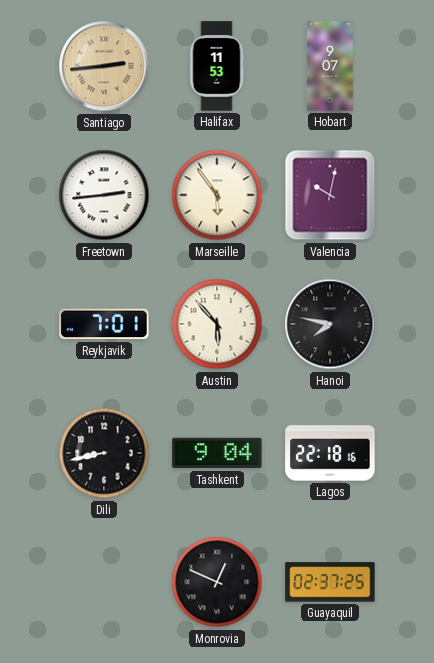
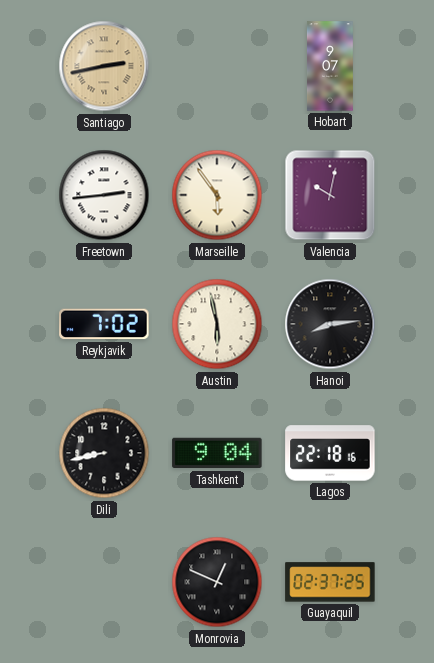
Santiago: 2:44 -> 2:43
Halifax: 11:53 -> none
Reykjavik: 7:01 -> 7:02
Austin: 5:53 -> 5:58
Hanoi: 7:47 -> 8:14
